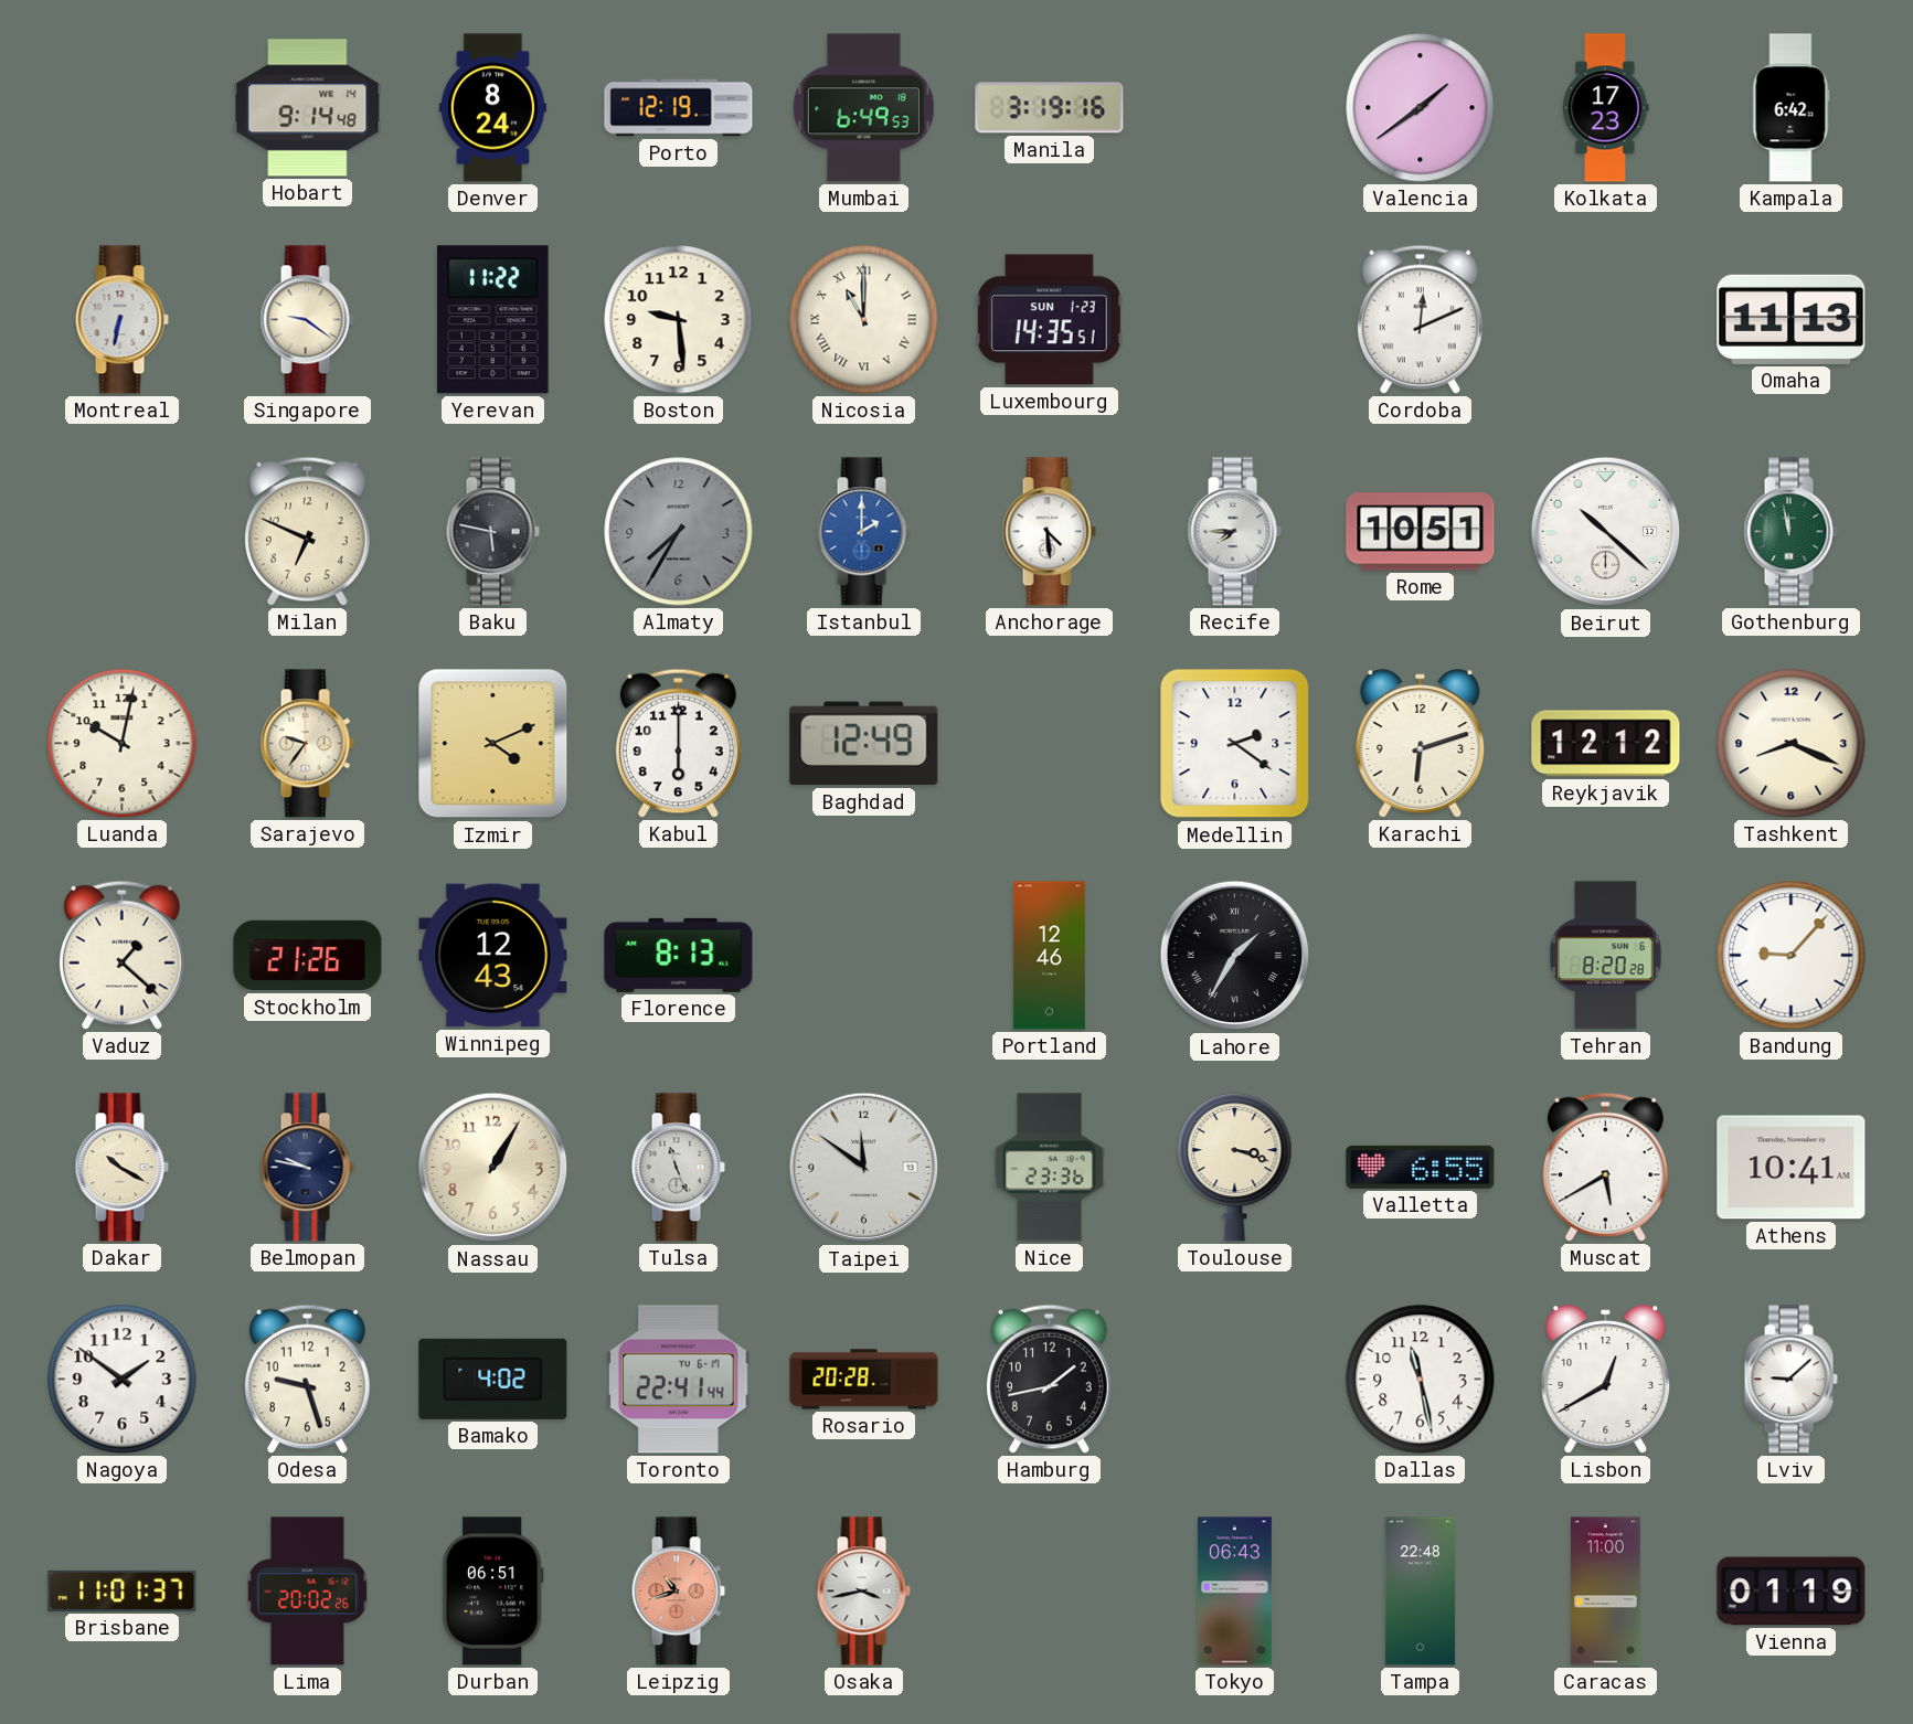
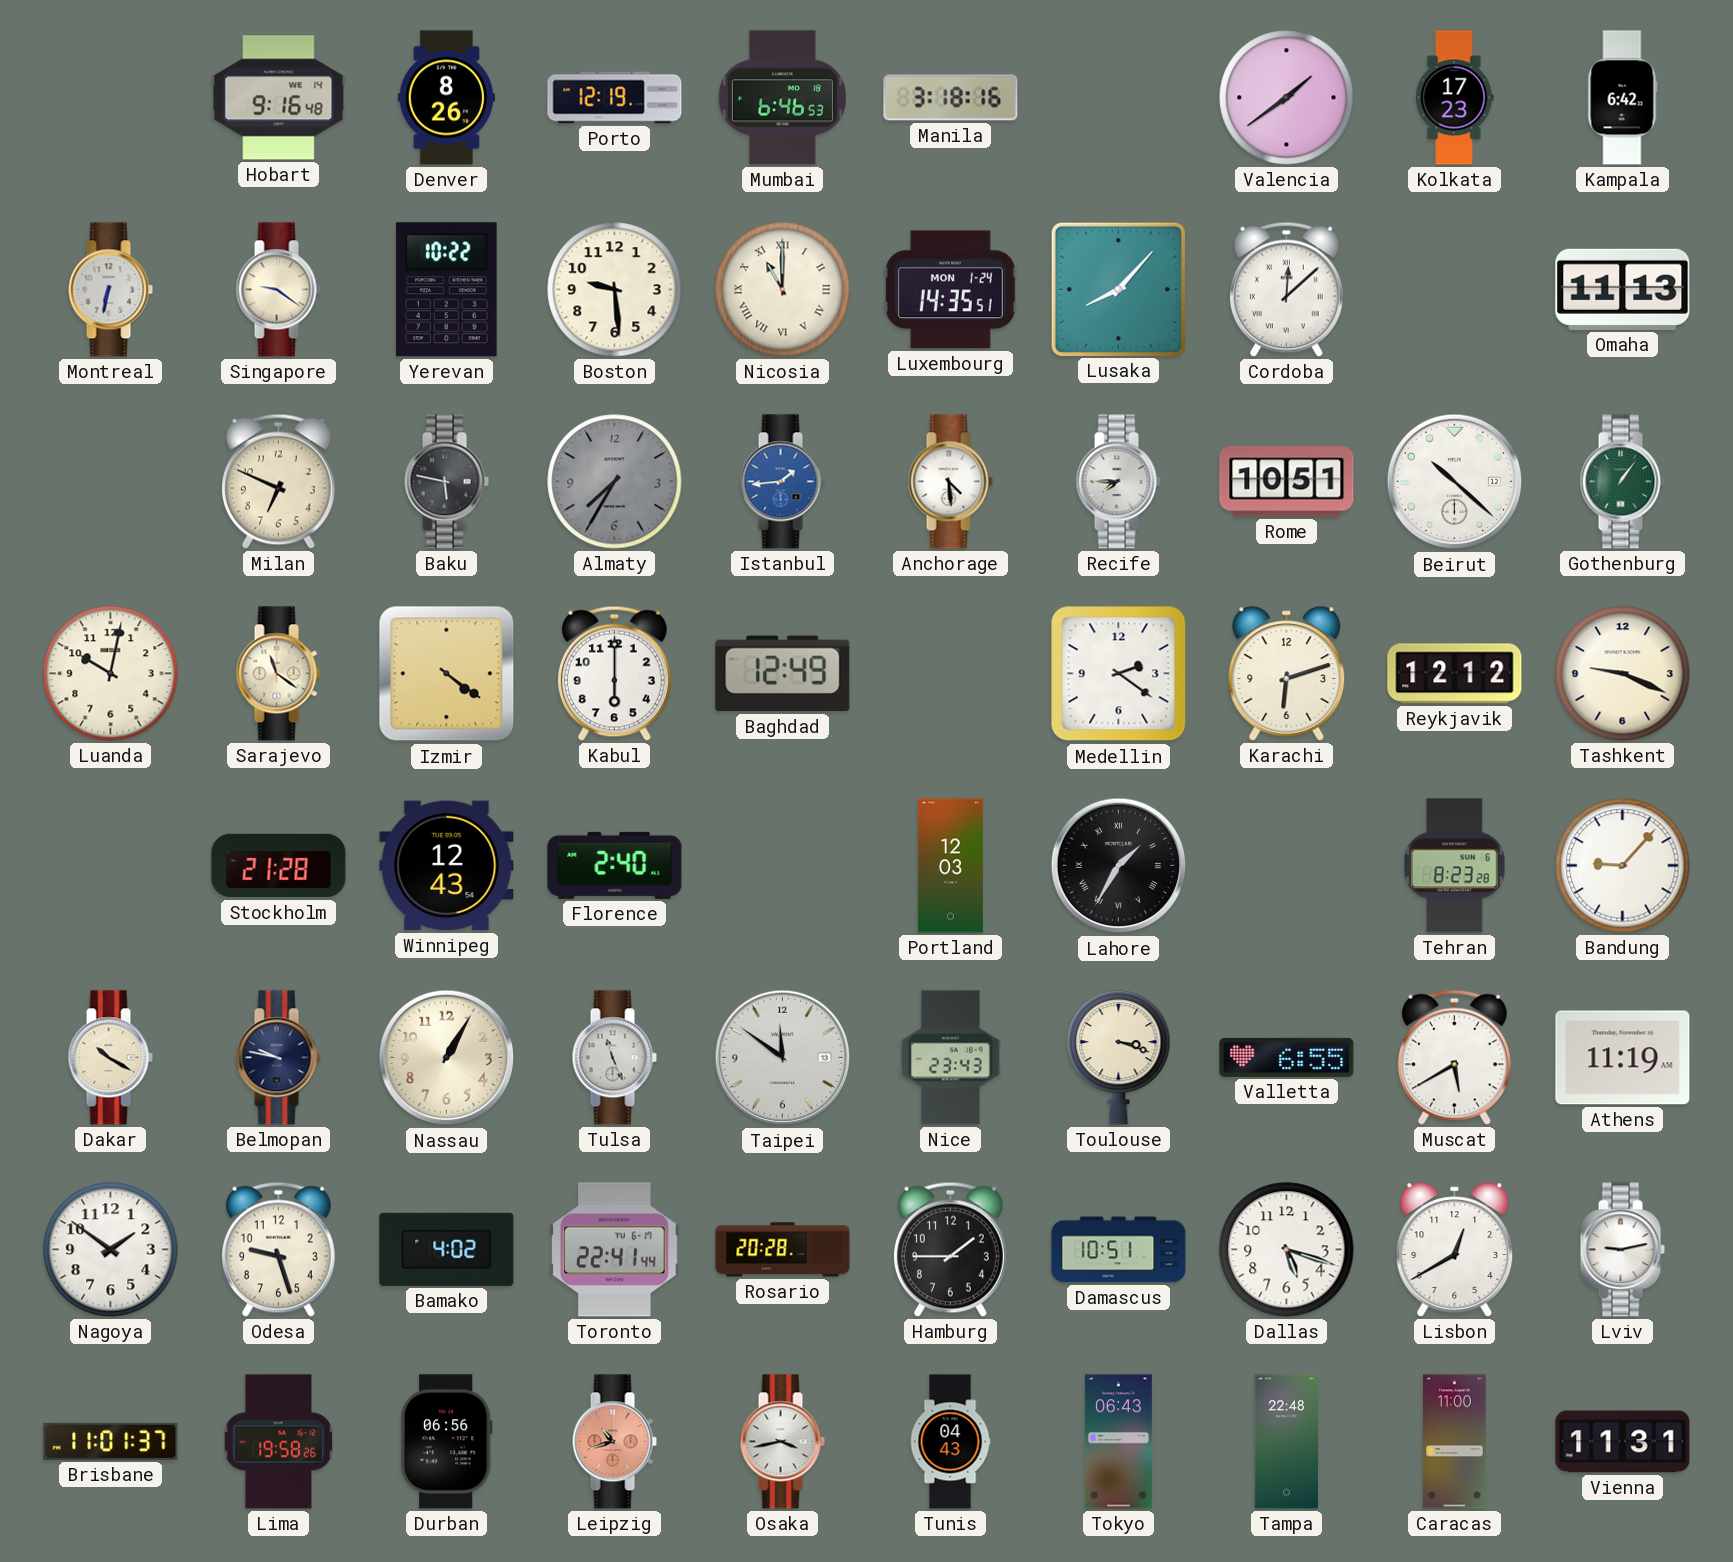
Hobart: 9:14 -> 9:16
Denver: 8:24 -> 8:26
Mumbai: 6:49 -> 6:46
Manila: 3:19 -> 3:18
Yerevan: 11:22 -> 10:22
Luxembourg date: SUN 1-23 -> MON 1-24
Lusaka: none -> 8:07
Cordoba: 12:11 -> 12:08
Istanbul: 2:00 -> 1:44
Gothenburg: 11:58 -> 1:06
Sarajevo: 9:36 -> 11:21
Izmir: 4:11 -> 4:21
Tashkent: 8:19 -> 9:19
Vaduz: 1:22 -> none
Stockholm: 21:26 -> 21:28
Florence: 8:13 -> 2:40
Portland: 12:46 -> 12:03
Tehran: 8:20 -> 8:23
Nice: 23:36 -> 23:43
Athens: 10:41 -> 11:19
Hamburg: 1:43 -> 1:45
Damascus: none -> 10:51
Dallas: 11:28 -> 5:18
Lviv: 9:08 -> 9:13
Lima: 20:02 -> 19:58
Durban: 06:51 -> 06:56
Tunis: none -> 04:43
Vienna: 01:19 -> 11:31
